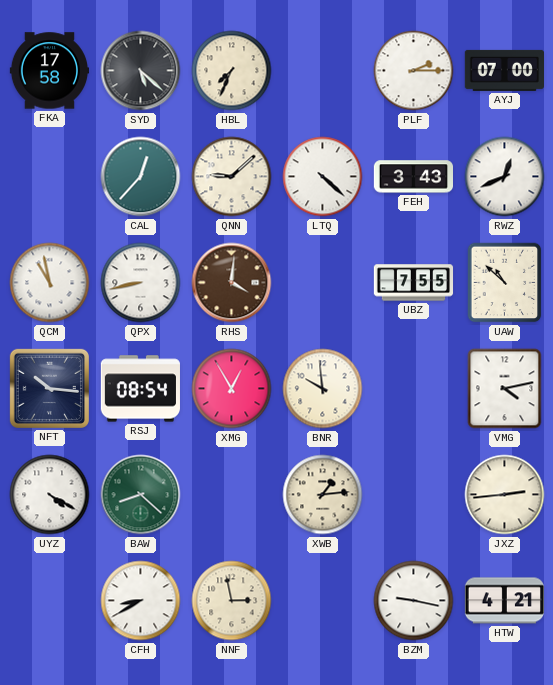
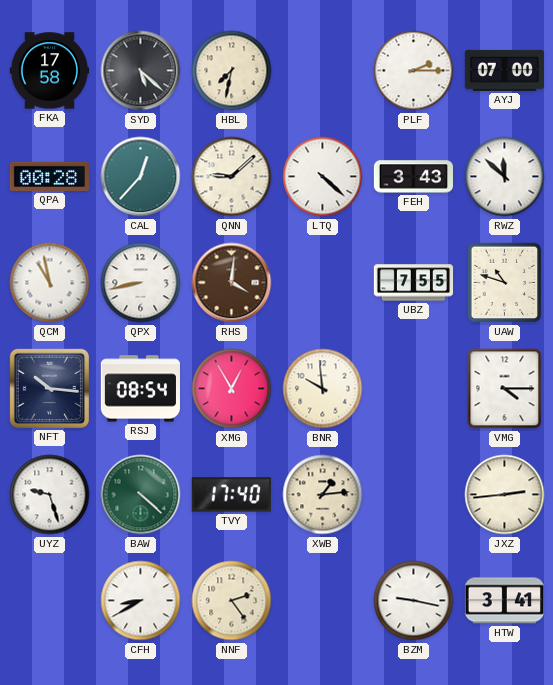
HBL: 7:34 -> 7:32
QPA: none -> 00:28
RWZ: 12:41 -> 11:52
UAW: 10:52 -> 10:48
VMG: 4:13 -> 4:15
UYZ: 4:20 -> 9:27
BAW: 8:22 -> 4:22
TVY: none -> 17:40
NNF: 2:58 -> 2:24
HTW: 4:21 -> 3:41
